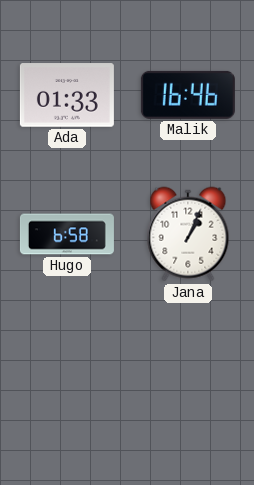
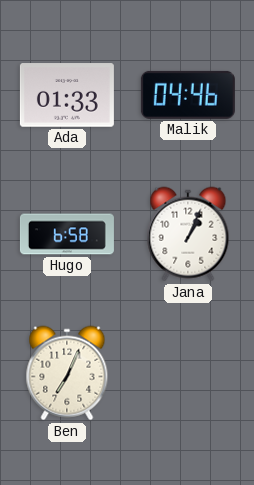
Malik: 16:46 -> 04:46
Ben: none -> 7:04
